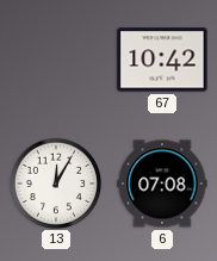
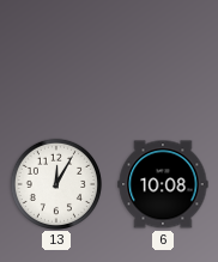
67: 10:42 -> none
6: 07:08 -> 10:08
